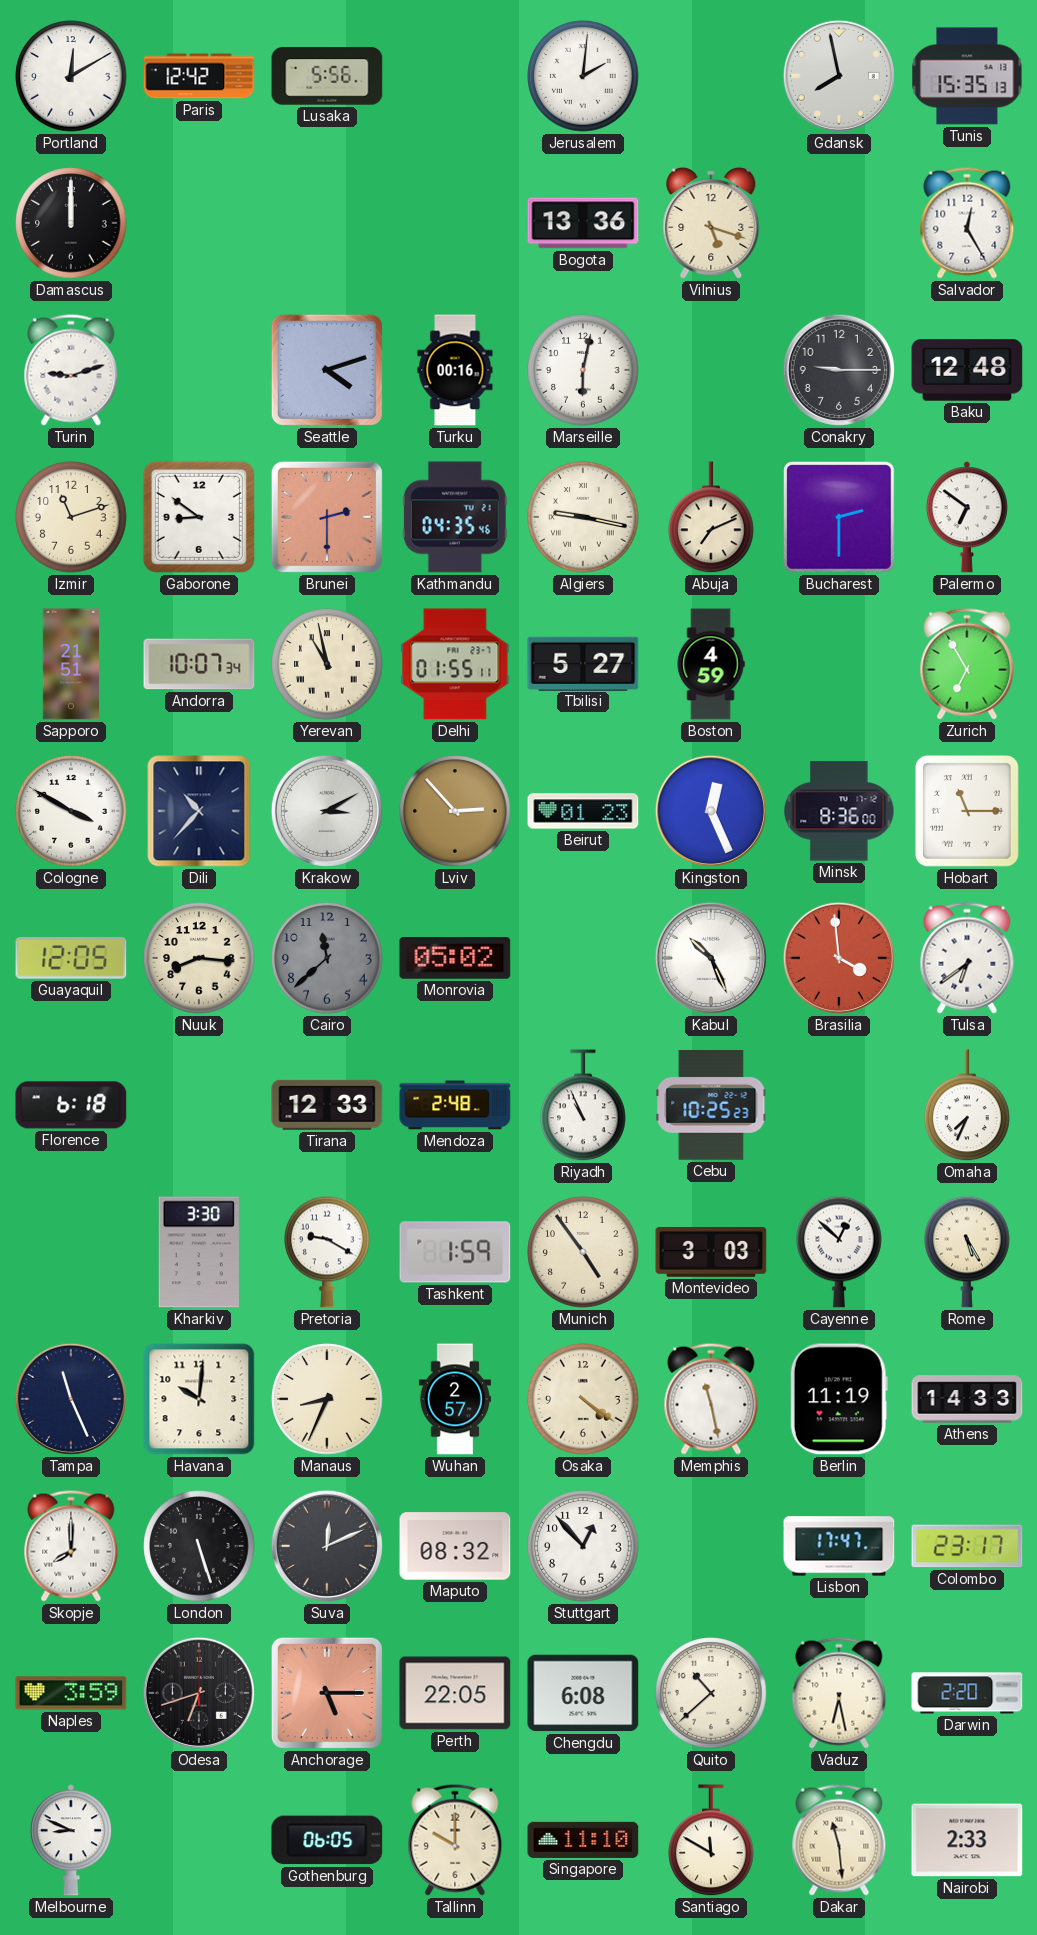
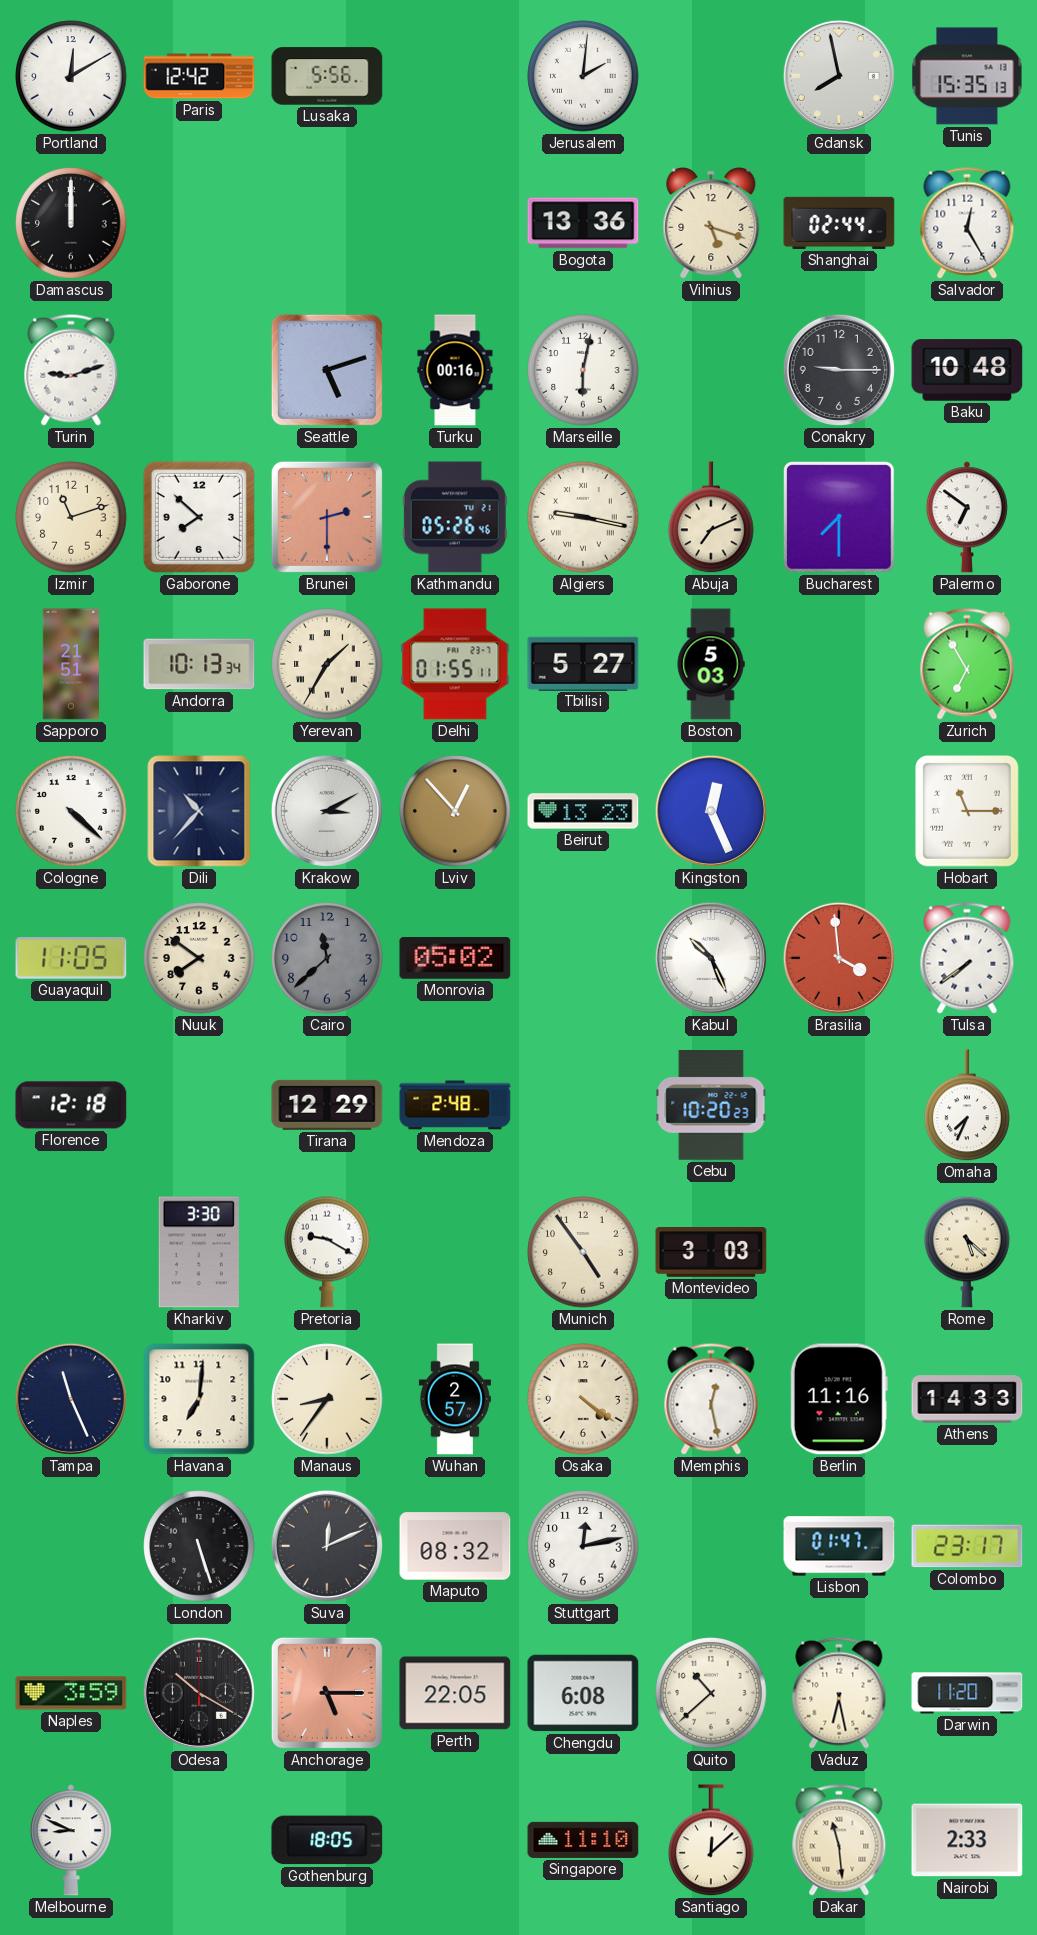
Shanghai: none -> 02:44
Seattle: 4:12 -> 5:12
Baku: 12:48 -> 10:48
Gaborone: 8:51 -> 7:52
Kathmandu: 04:35 -> 05:26
Bucharest: 2:30 -> 7:30
Andorra: 10:07 -> 10:13
Yerevan: 10:58 -> 1:35
Boston: 4:59 -> 5:03
Cologne: 3:50 -> 4:22
Lviv: 2:53 -> 12:53
Beirut: 01:23 -> 13:23
Minsk: 8:36 -> none
Guayaquil: 12:05 -> 11:05
Nuuk: 8:16 -> 7:51
Tulsa: 6:39 -> 7:39
Florence: 6:18 -> 12:18
Tirana: 12:33 -> 12:29
Riyadh: 10:56 -> none
Cebu: 10:25 -> 10:20
Tashkent: 1:59 -> none
Cayenne: 12:52 -> none
Rome: 5:25 -> 5:22
Havana: 10:01 -> 7:01
Manaus: 8:34 -> 8:36
Memphis: 11:28 -> 12:28
Berlin: 11:19 -> 11:16
Skopje: 8:00 -> none
Stuttgart: 12:53 -> 12:13
Lisbon: 17:47 -> 01:47
Odesa: 6:42 -> 10:20
Darwin: 2:20 -> 11:20
Gothenburg: 06:05 -> 18:05
Tallinn: 10:00 -> none
Santiago: 11:50 -> 12:08
